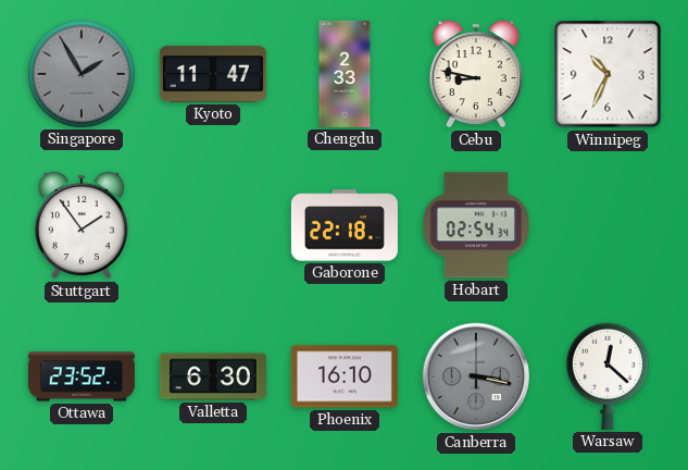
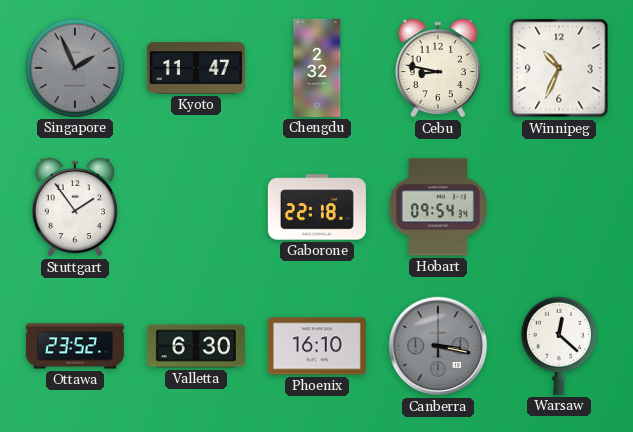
Singapore: 1:55 -> 1:56
Chengdu: 2:33 -> 2:32
Hobart: 02:54 -> 09:54
